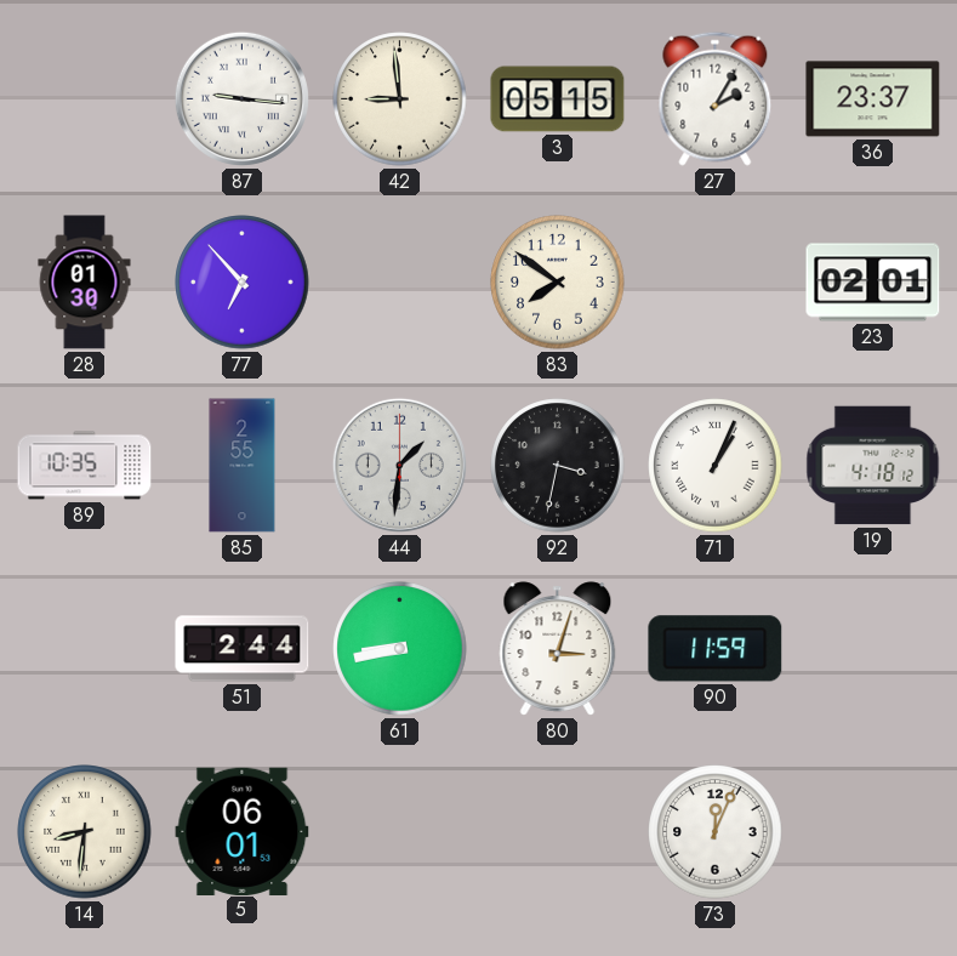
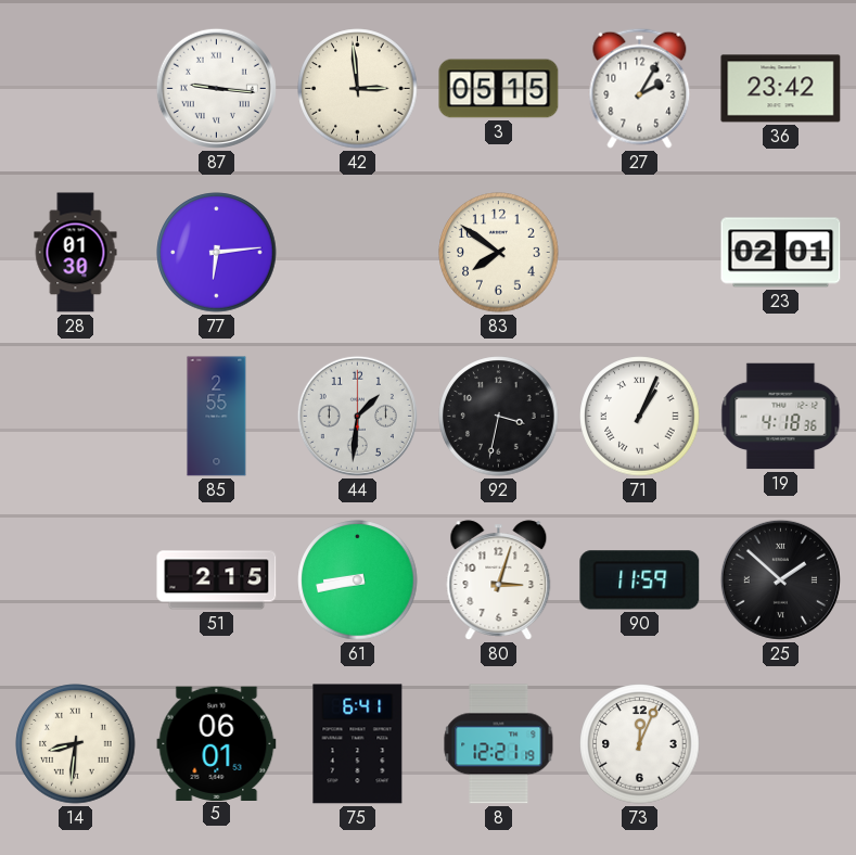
42: 8:59 -> 2:59
36: 23:37 -> 23:42
77: 6:53 -> 6:14
89: 10:35 -> none
19: 4:18:12 -> 4:18:36
51: 2:44 -> 2:15
25: none -> 1:52
75: none -> 6:41
8: none -> 12:21
